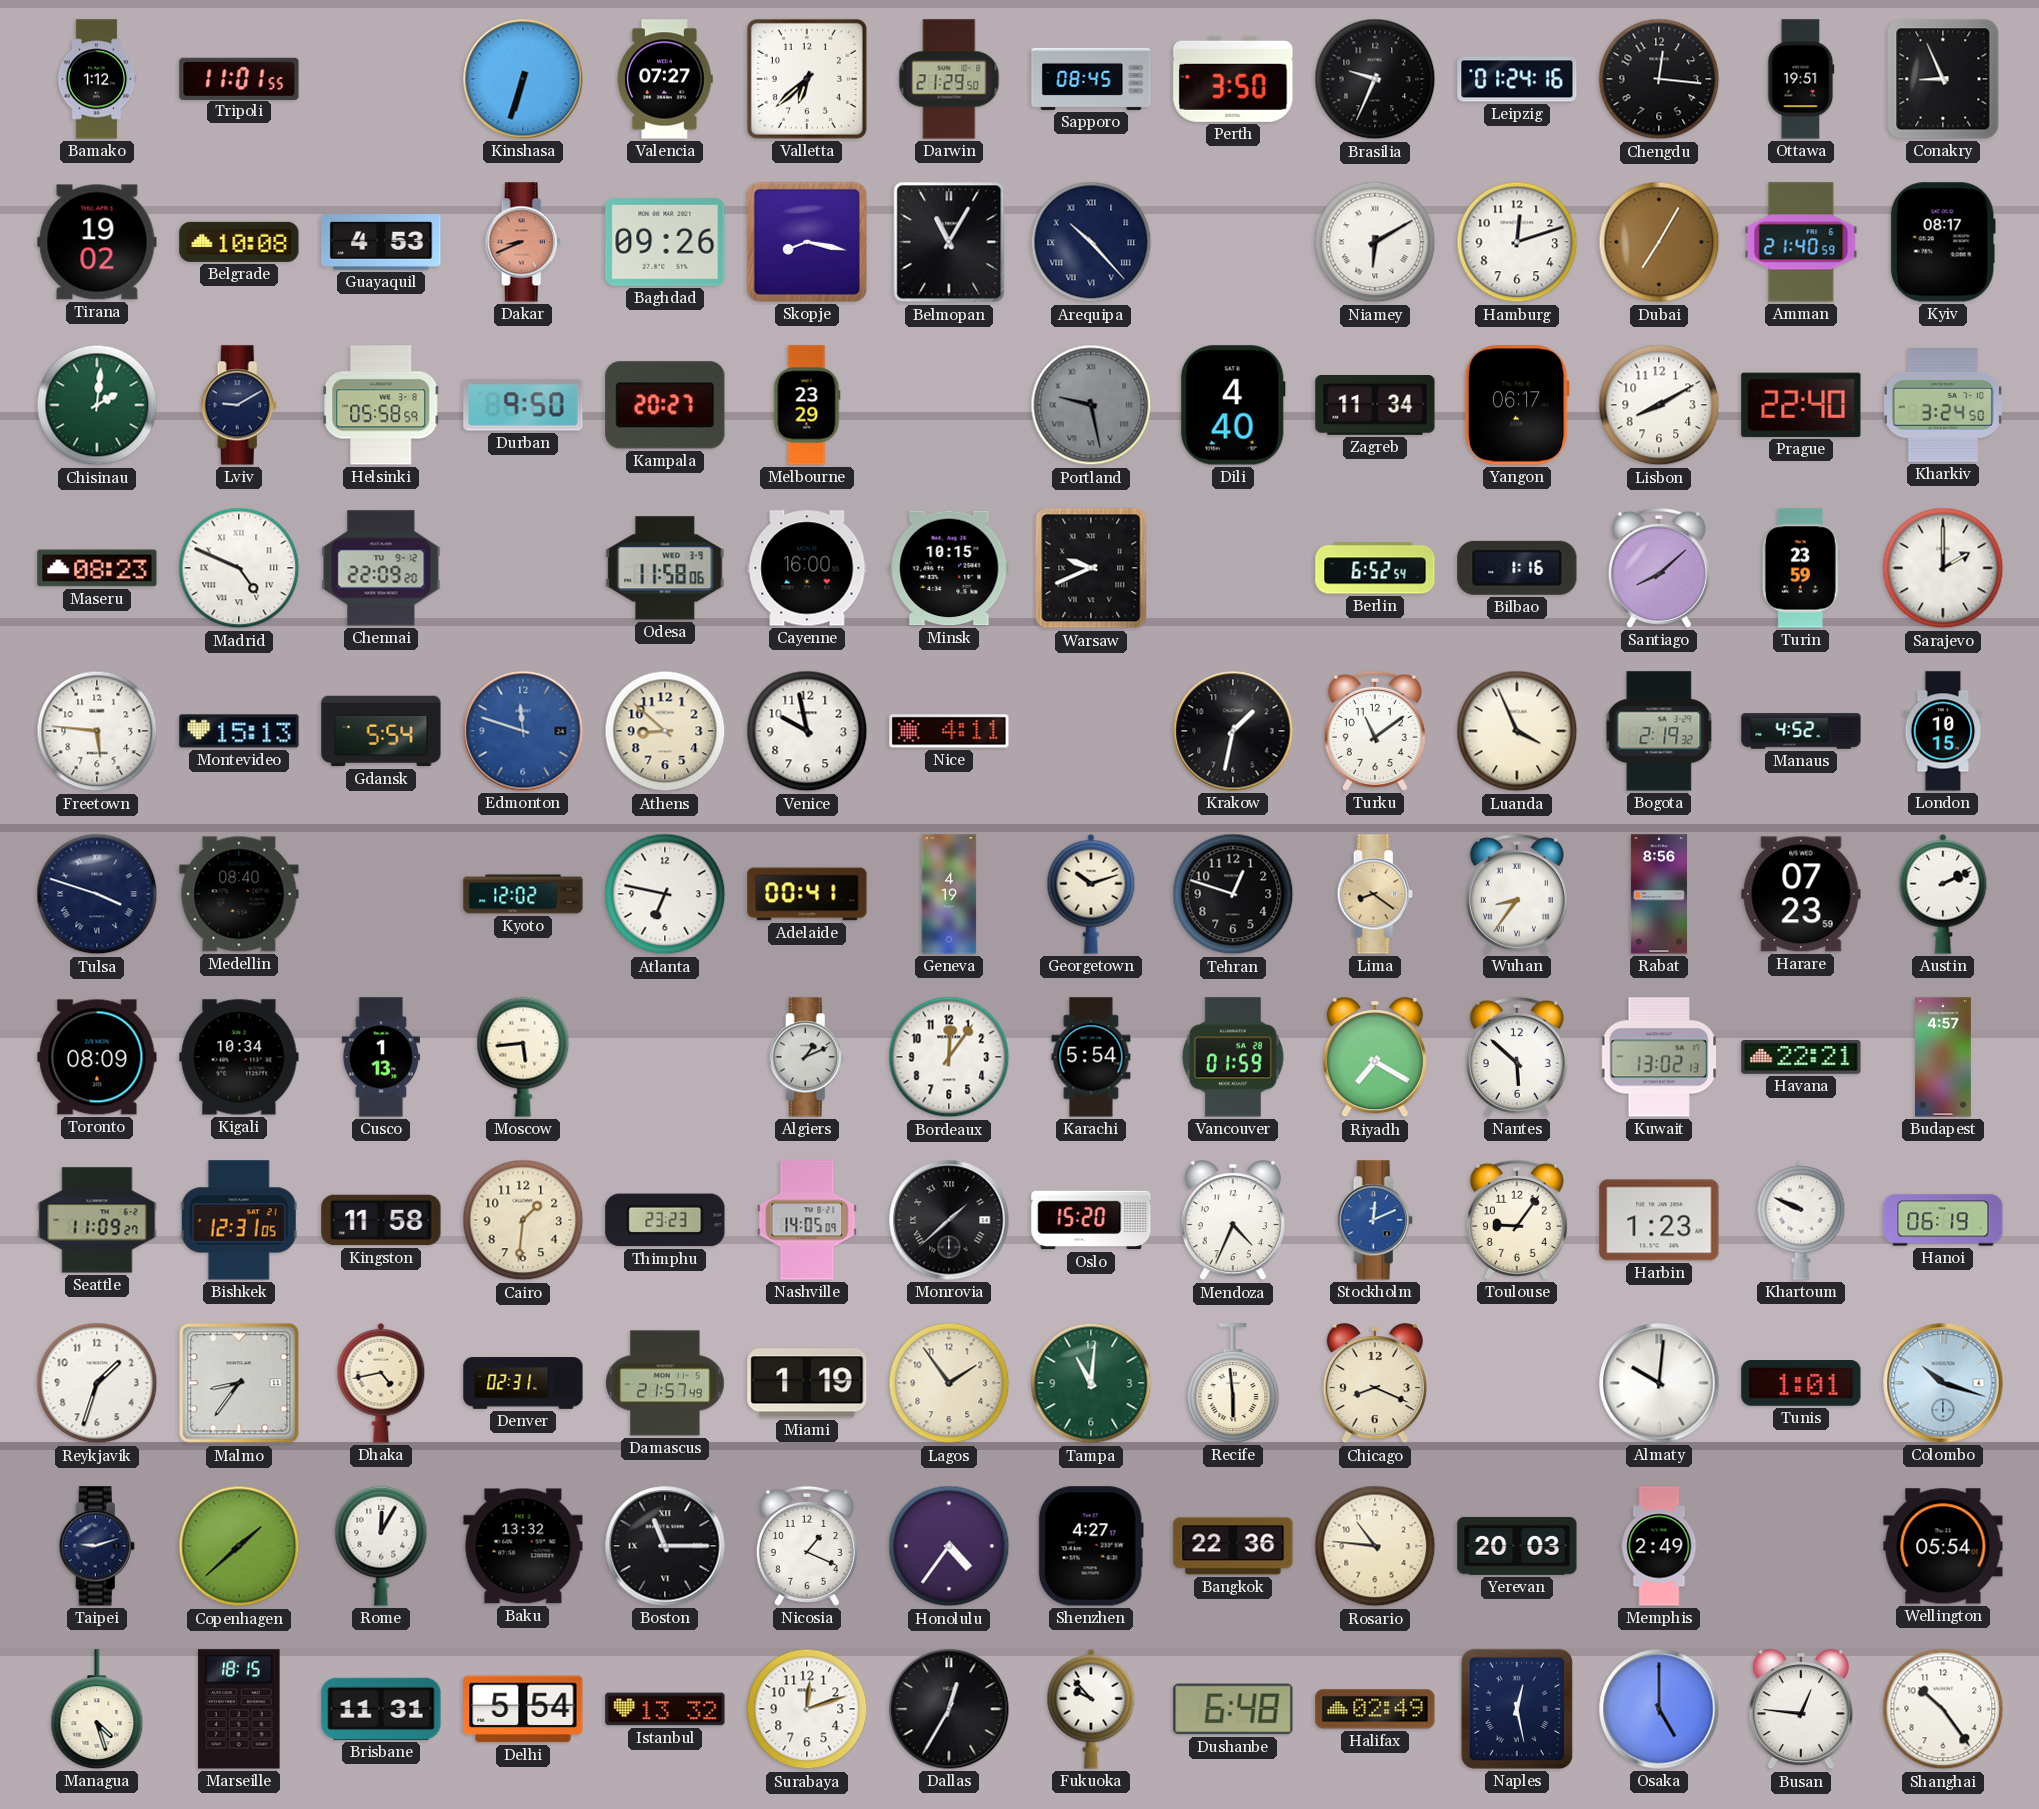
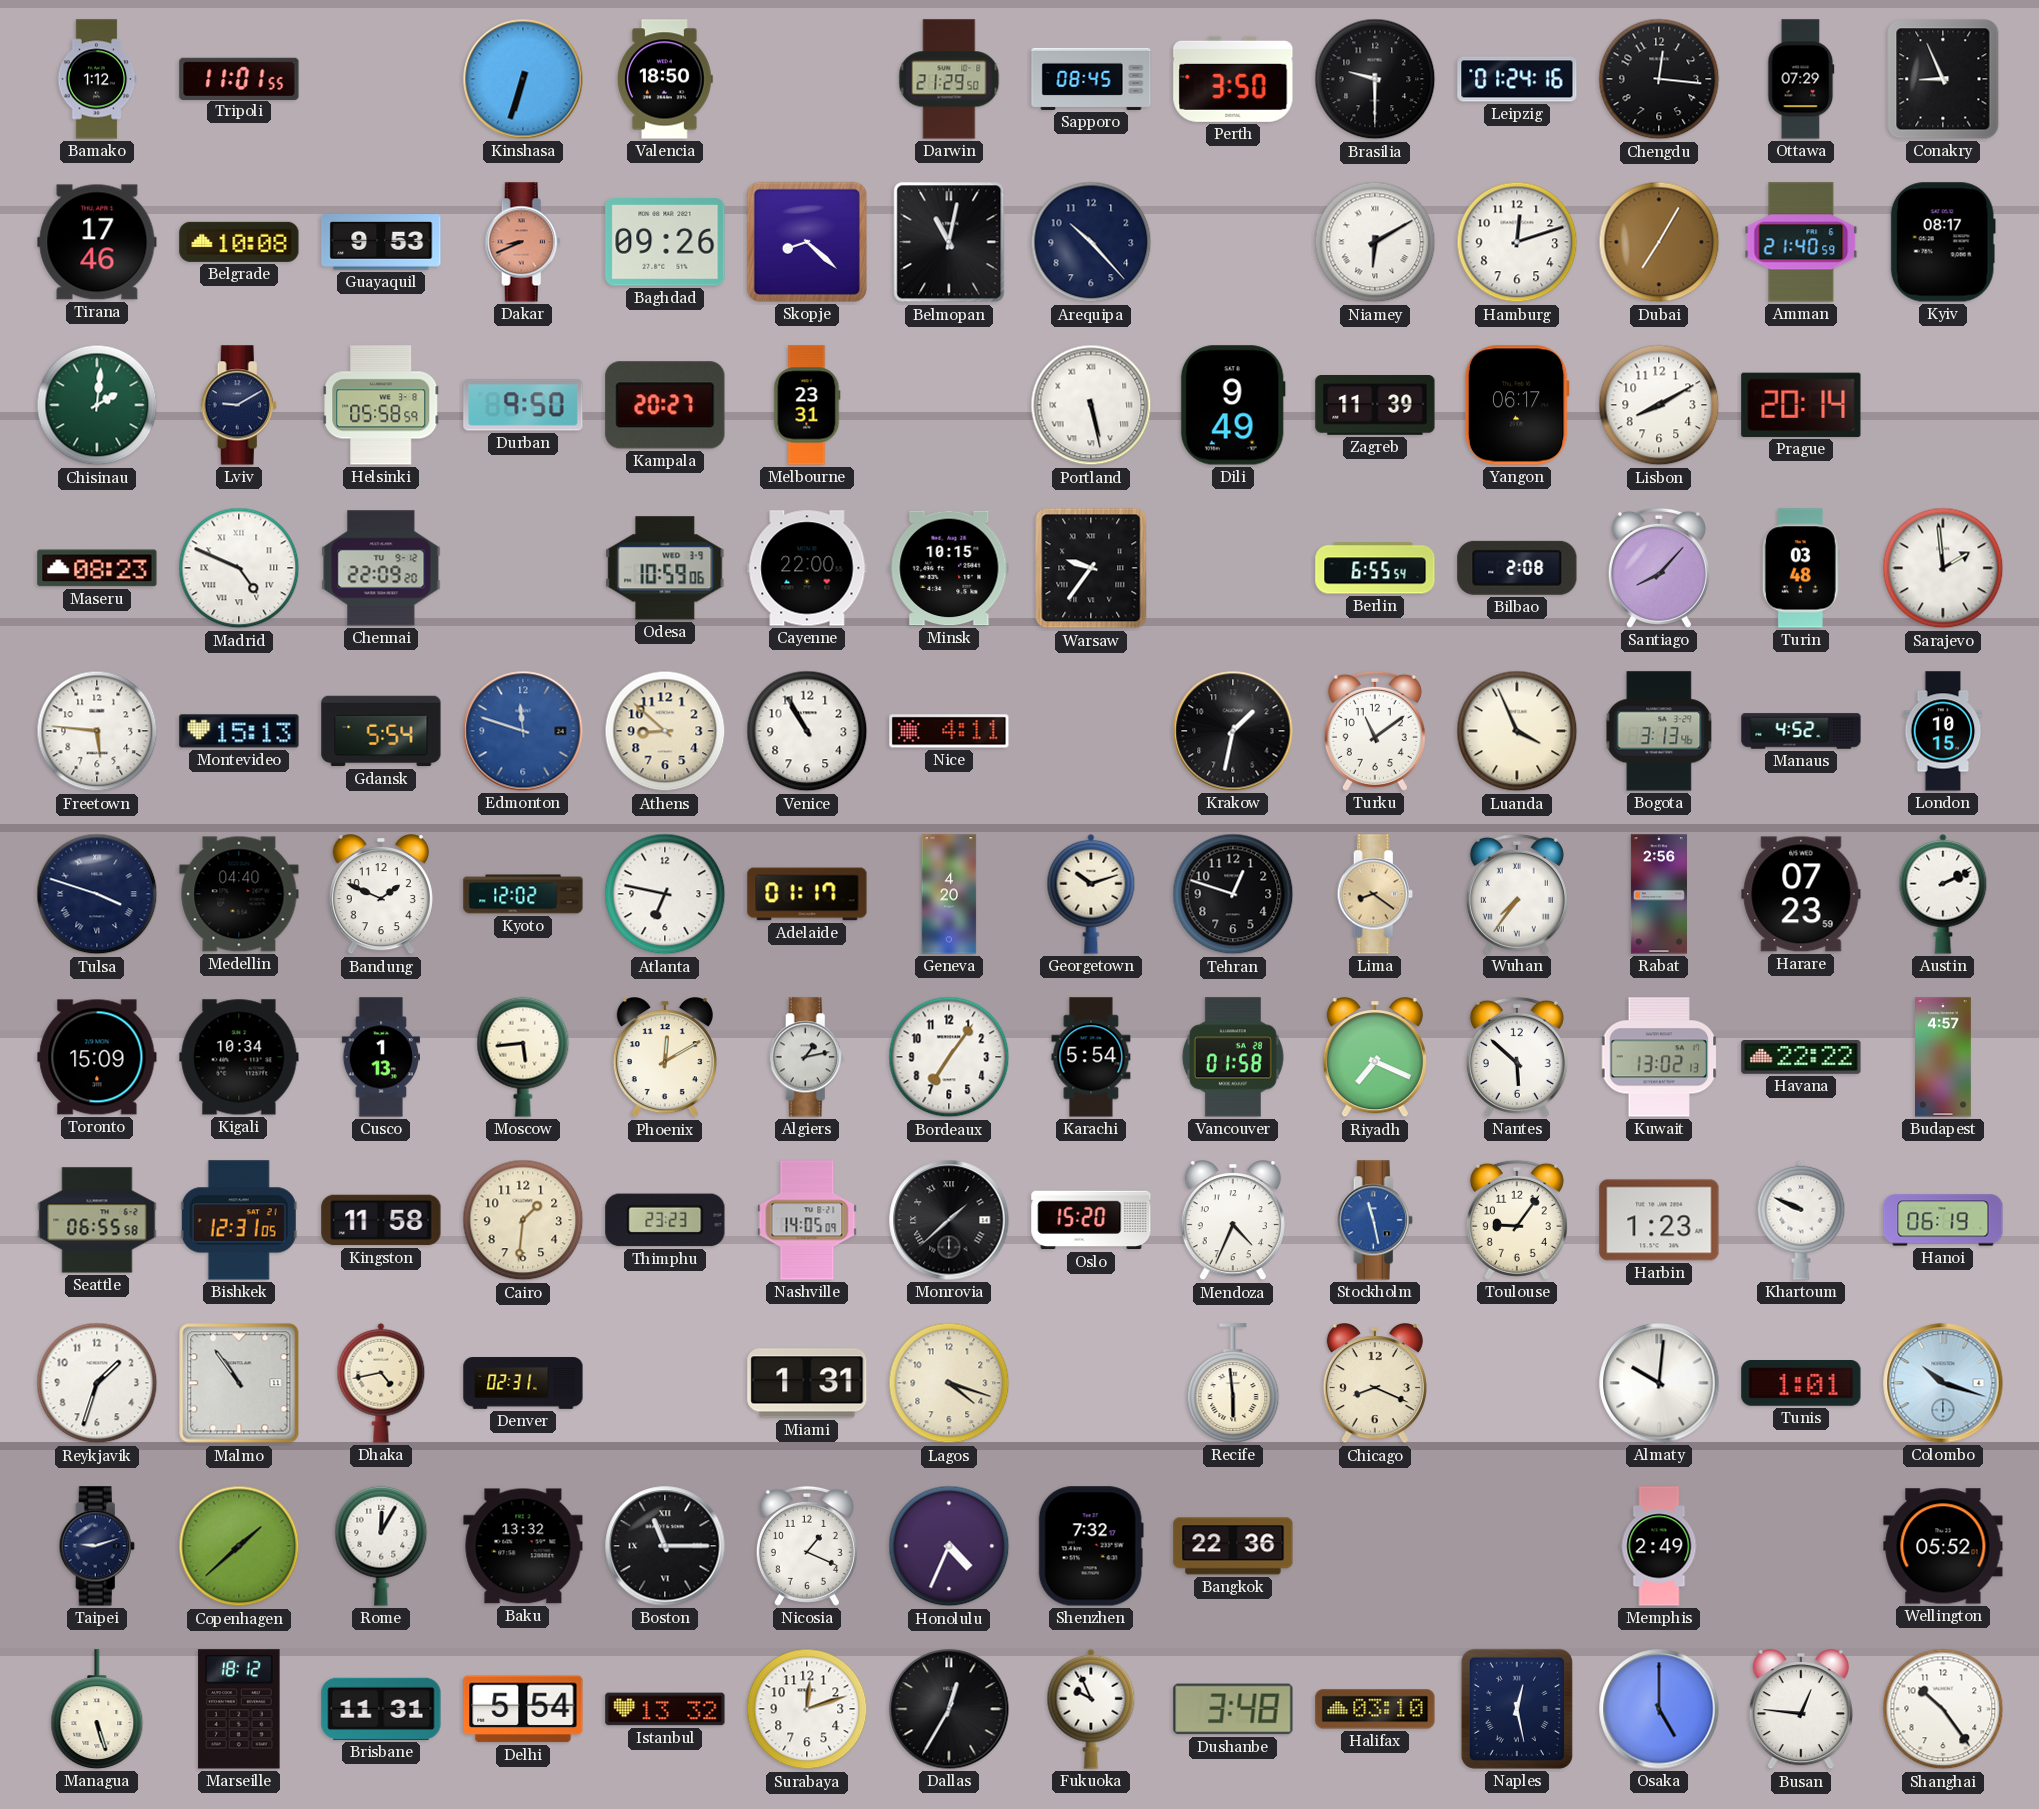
Valencia: 07:27 -> 18:50
Valletta: 6:38 -> none
Brasilia: 9:34 -> 9:30
Ottawa: 19:51 -> 07:29
Tirana: 19:02 -> 17:46
Guayaquil: 4:53 -> 9:53
Skopje: 8:17 -> 8:22
Belmopan: 11:05 -> 11:02
Arequipa numerals: Roman -> Arabic
Melbourne: 23:29 -> 23:31
Portland: 9:28 -> 5:28
Portland dial: grey -> white
Dili: 4:40 -> 9:49
Zagreb: 11:34 -> 11:39
Prague: 22:40 -> 20:14
Kharkiv: 3:24 -> none
Odesa: 11:58 -> 10:59
Cayenne: 16:00 -> 22:00
Warsaw: 9:41 -> 9:36
Berlin: 6:52 -> 6:55
Bilbao: 1:16 -> 2:08
Santiago: 8:08 -> 8:07
Turin: 23:59 -> 03:48
Sarajevo: 2:00 -> 1:59
Venice: 9:58 -> 10:55
Bogota: 2:19 -> 3:13
Medellin: 08:40 -> 04:40
Bandung: none -> 1:49
Adelaide: 00:41 -> 01:17
Geneva: 4:19 -> 4:20
Wuhan: 8:36 -> 7:36
Rabat: 8:56 -> 2:56
Toronto: 08:09 -> 15:09
Phoenix: none -> 12:10
Algiers: 1:11 -> 1:13
Bordeaux: 12:06 -> 7:06
Vancouver: 01:59 -> 01:58
Riyadh: 7:20 -> 7:19
Havana: 22:21 -> 22:22
Seattle: 11:09 -> 06:55
Stockholm: 12:11 -> 11:28
Malmo: 8:36 -> 10:54
Damascus: 21:57 -> none
Miami: 1:19 -> 1:31
Lagos: 1:54 -> 4:18
Tampa: 11:01 -> none
Honolulu: 4:36 -> 4:34
Shenzhen: 4:27 -> 7:32
Rosario: 10:46 -> none
Yerevan: 20:03 -> none
Wellington: 05:54 -> 05:52
Managua: 4:27 -> 5:27
Marseille: 18:15 -> 18:12
Fukuoka: 9:53 -> 9:56
Dushanbe: 6:48 -> 3:48
Halifax: 02:49 -> 03:10
